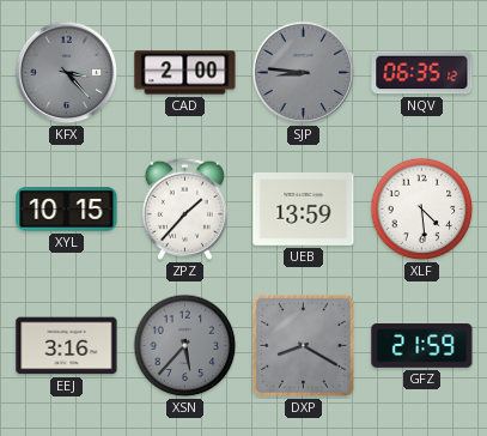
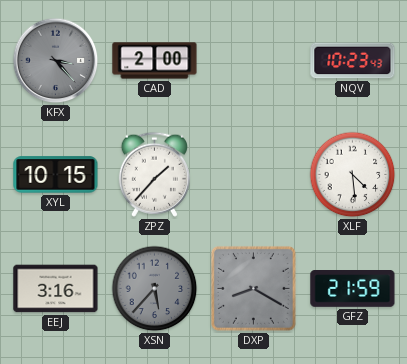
SJP: 8:46 -> none
NQV: 06:35 -> 10:23
UEB: 13:59 -> none
